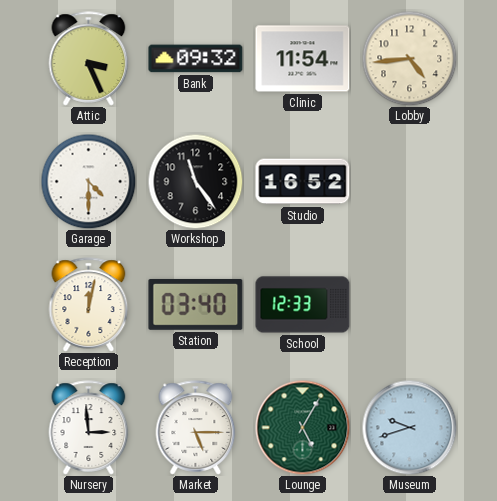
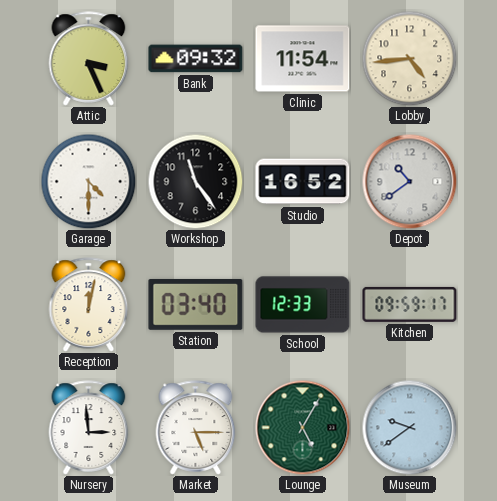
Depot: none -> 10:39
Kitchen: none -> 09:59
Museum: 9:42 -> 9:39
